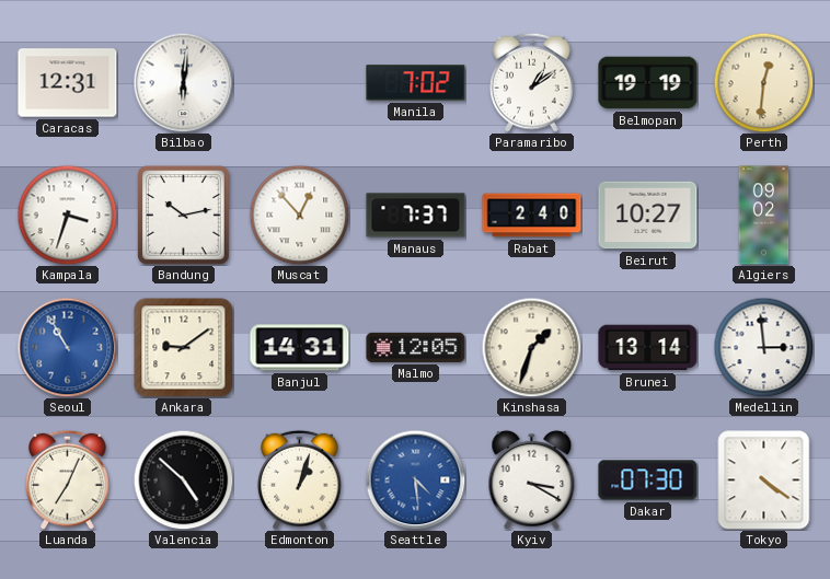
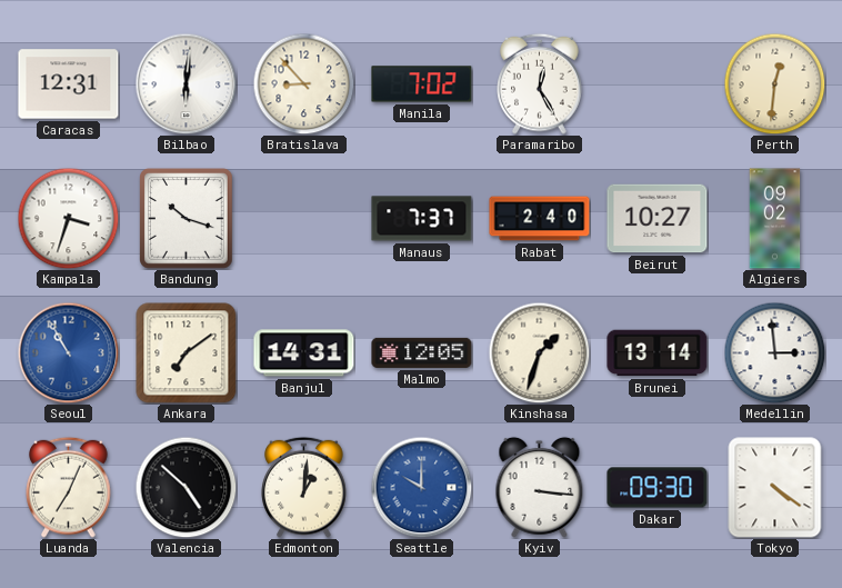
Bratislava: none -> 8:53
Paramaribo: 1:09 -> 12:25
Belmopan: 19:19 -> none
Bandung: 10:13 -> 10:18
Muscat: 12:53 -> none
Ankara: 9:09 -> 7:09
Edmonton: 1:03 -> 1:01
Seattle: 4:29 -> 10:00
Kyiv: 3:20 -> 3:16
Dakar: 07:30 -> 09:30
